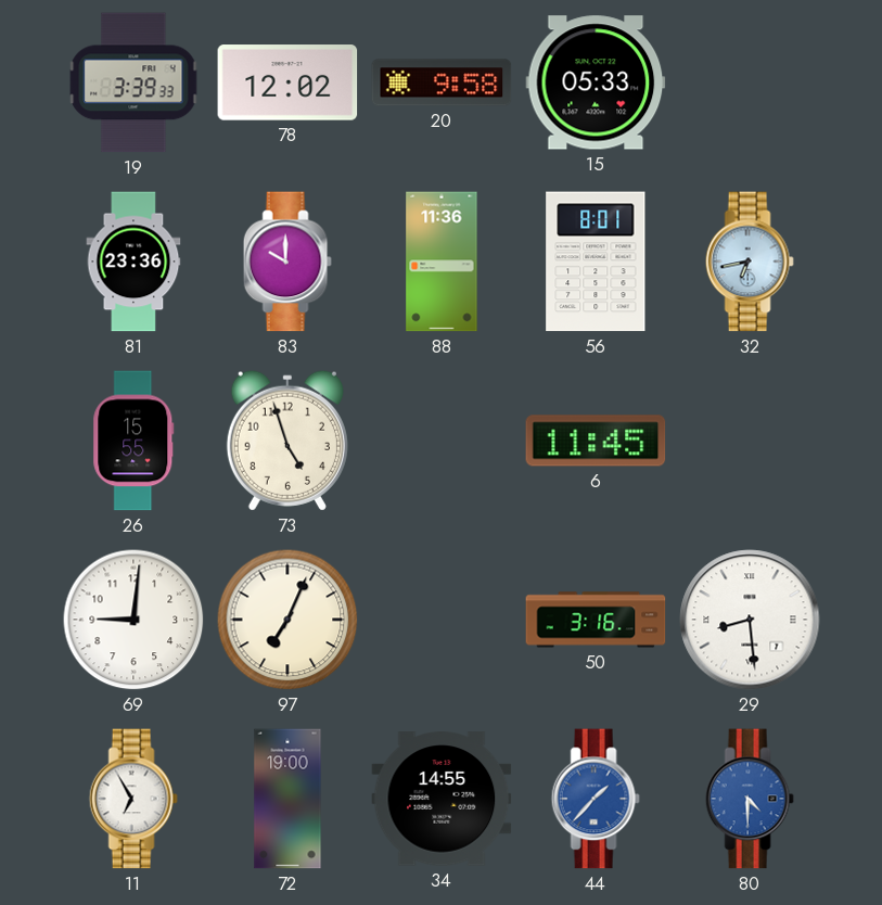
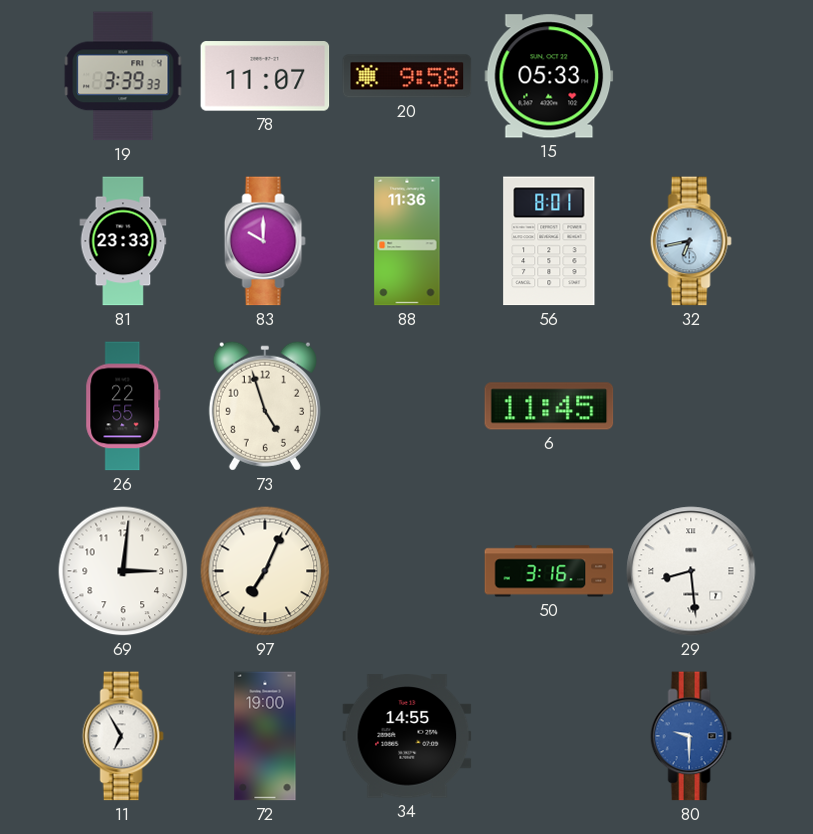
78: 12:02 -> 11:07
81: 23:36 -> 23:33
26: 15:55 -> 22:55
69: 9:01 -> 3:01
44: 1:37 -> none
80: 4:30 -> 9:30
